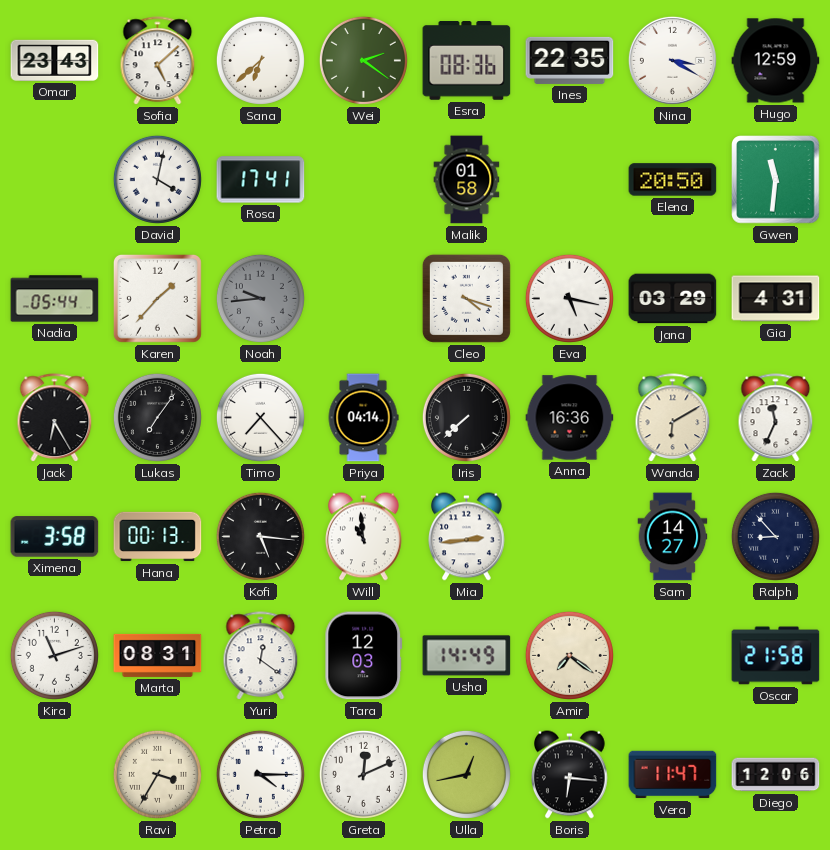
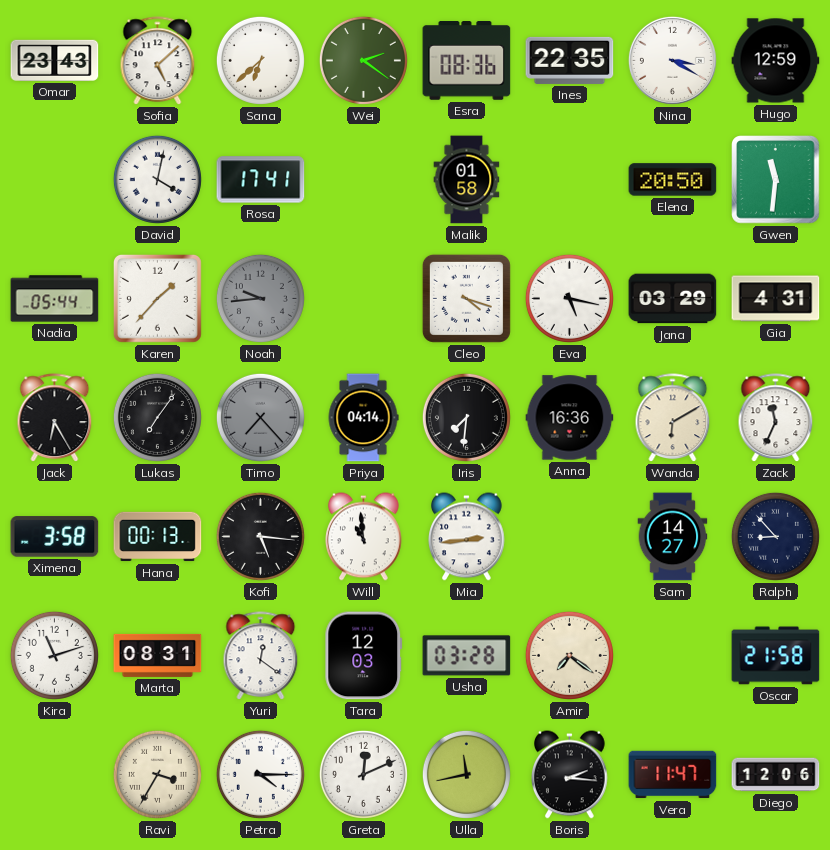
Timo dial: white -> grey
Iris: 7:38 -> 7:31
Usha: 14:49 -> 03:28
Ulla: 12:43 -> 11:43
Boris: 6:16 -> 2:16
